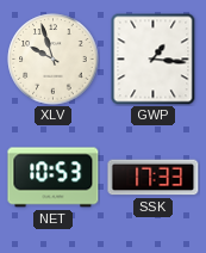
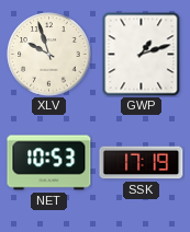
GWP: 1:16 -> 1:12
SSK: 17:33 -> 17:19
